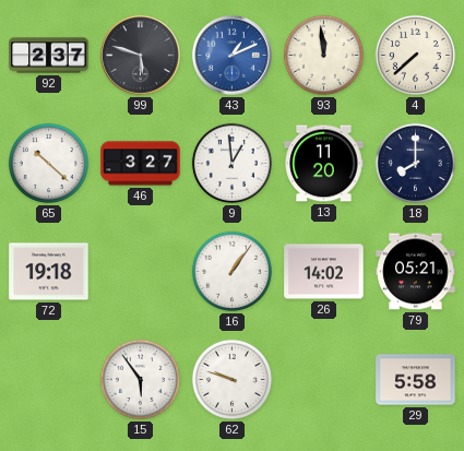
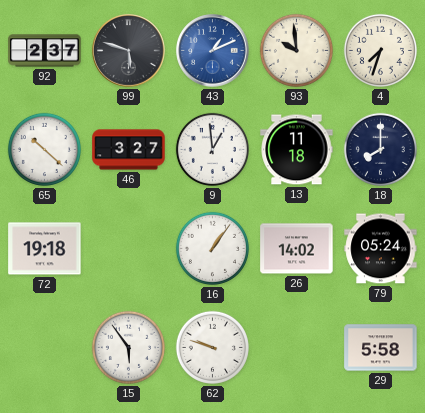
93: 11:59 -> 9:59
4: 7:38 -> 7:33
13: 11:20 -> 11:18
79: 05:21 -> 05:24
